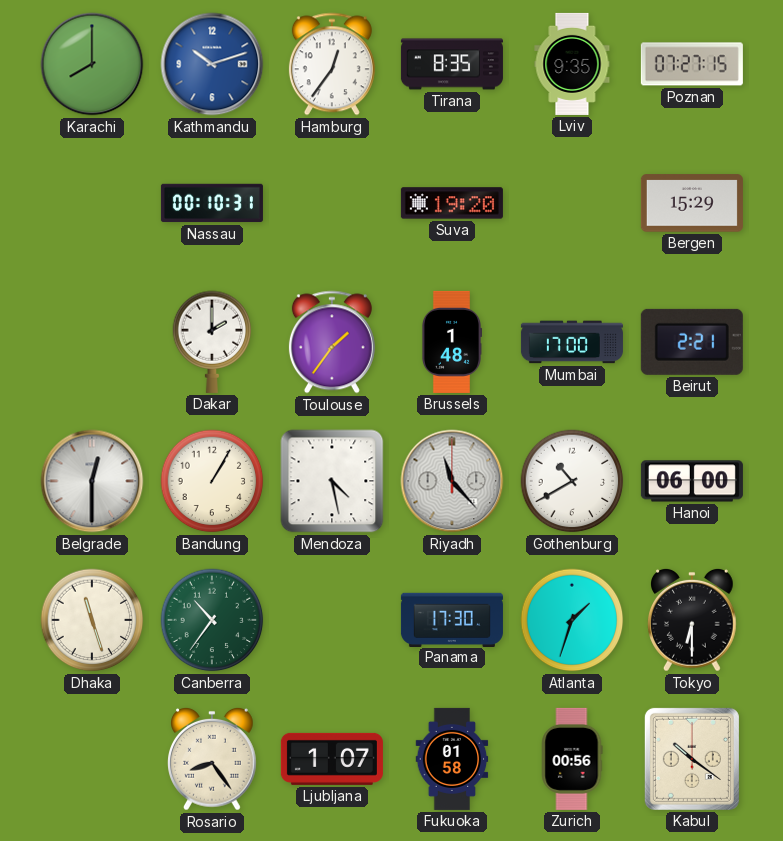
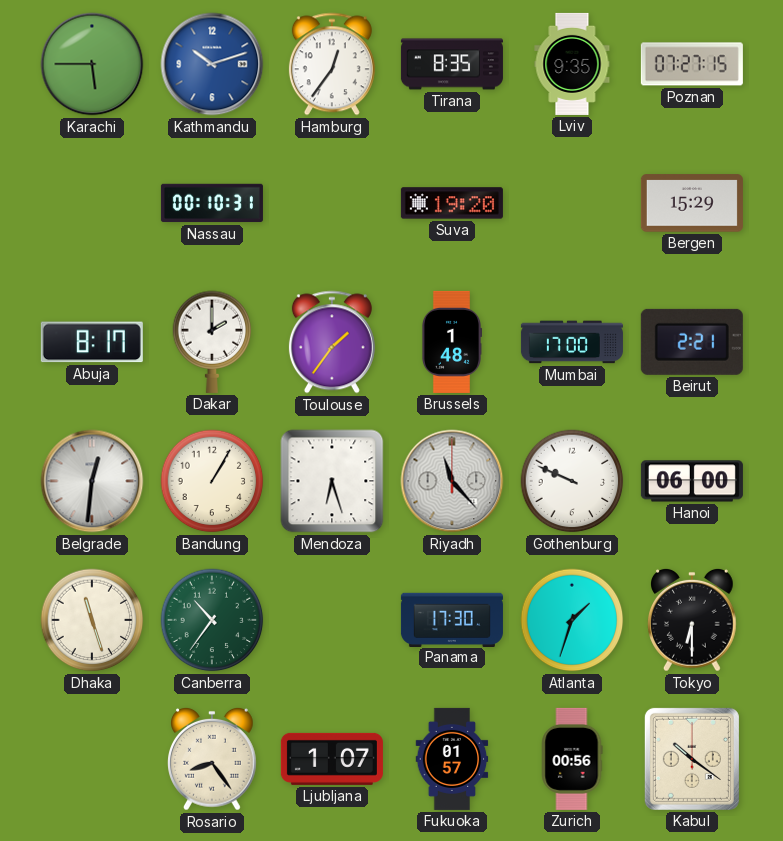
Karachi: 8:00 -> 5:45
Abuja: none -> 8:17
Belgrade: 12:30 -> 12:31
Mendoza: 4:28 -> 6:27
Gothenburg: 10:40 -> 9:49
Fukuoka: 01:58 -> 01:57
